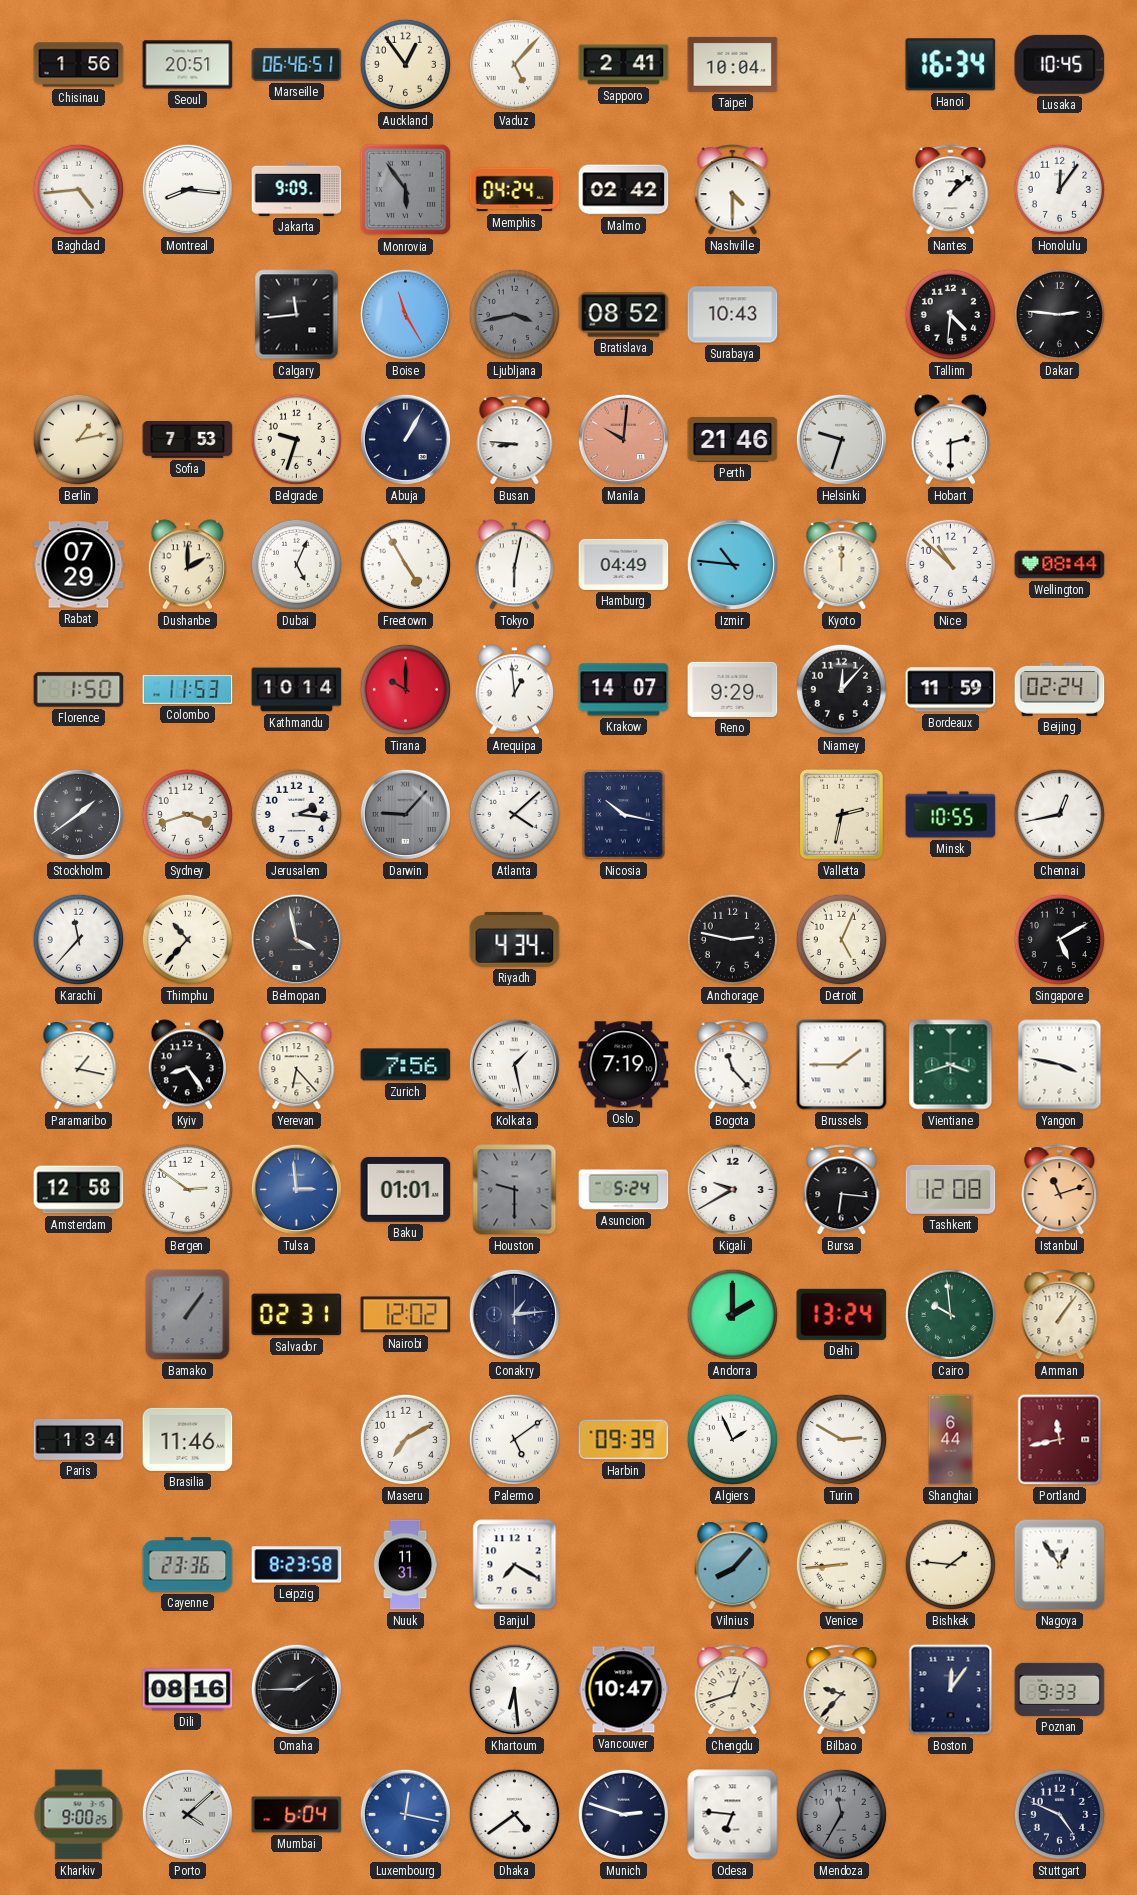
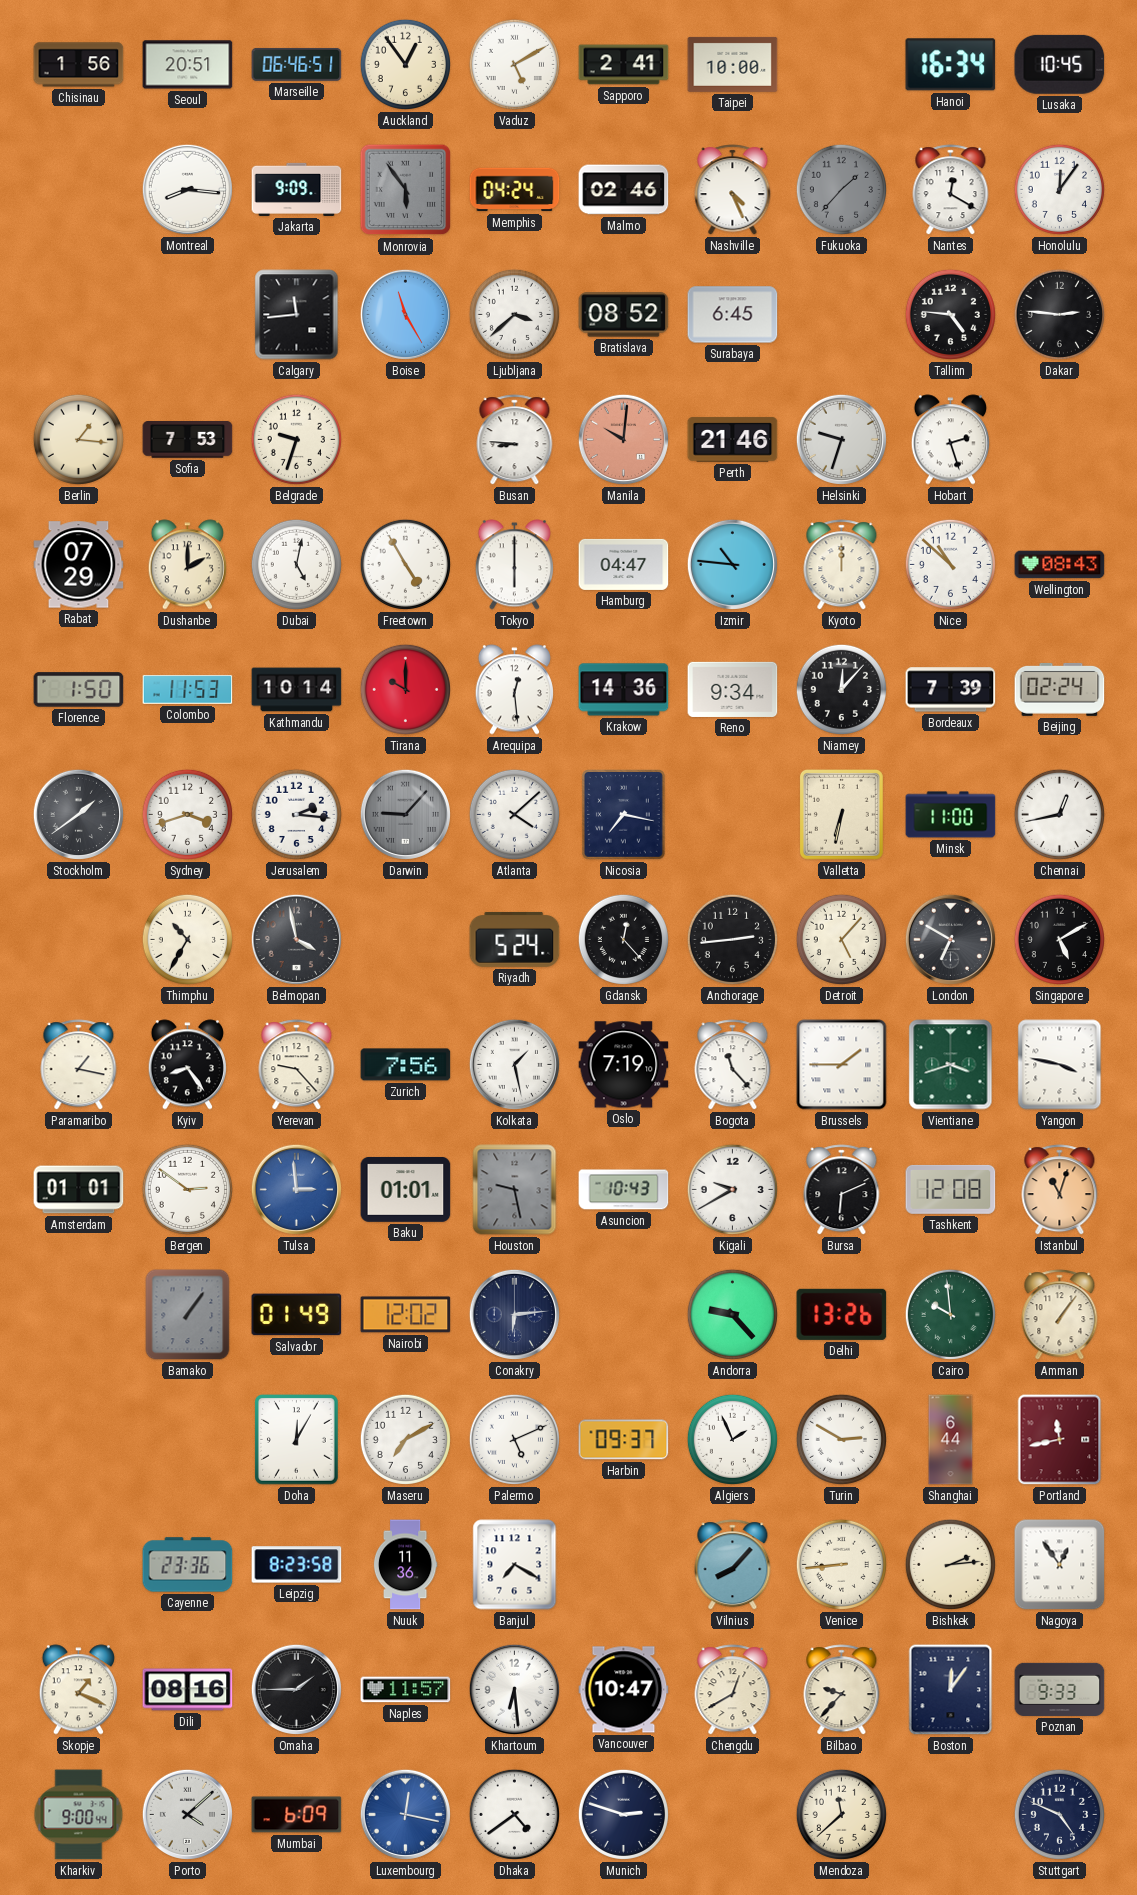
Vaduz: 5:07 -> 5:10
Taipei: 10:04 -> 10:00
Baghdad: 4:44 -> none
Malmo: 02:42 -> 02:46
Nashville: 4:30 -> 4:26
Fukuoka: none -> 1:37
Nantes: 1:08 -> 12:20
Ljubljana: 3:43 -> 3:38
Ljubljana dial: grey -> white
Surabaya: 10:43 -> 6:45
Tallinn: 4:31 -> 4:46
Berlin: 1:13 -> 1:16
Abuja: 1:05 -> none
Hobart: 2:30 -> 2:27
Dubai: 5:04 -> 5:02
Tokyo: 6:02 -> 6:00
Hamburg: 04:49 -> 04:47
Wellington: 08:44 -> 08:43
Arequipa: 12:59 -> 12:29
Krakow: 14:07 -> 14:36
Reno: 9:29 -> 9:34
Bordeaux: 11:59 -> 7:39
Nicosia: 10:17 -> 7:17
Valletta: 2:32 -> 6:32
Minsk: 10:55 -> 11:00
Karachi: 11:37 -> none
Thimphu: 10:37 -> 10:35
Riyadh: 4:34 -> 5:24
Gdansk: none -> 12:23
Anchorage: 2:47 -> 2:44
Detroit: 5:04 -> 5:07
London: none -> 6:50
Yerevan: 6:23 -> 9:23
Amsterdam: 12:58 -> 01:01
Houston: 9:30 -> 9:28
Asuncion: 5:24 -> 10:43
Bursa: 6:16 -> 6:11
Istanbul: 11:12 -> 11:03
Salvador: 02:31 -> 01:49
Conakry: 1:14 -> 6:14
Andorra: 2:00 -> 9:23
Delhi: 13:24 -> 13:26
Paris: 1:34 -> none
Brasilia: 11:46 -> none
Doha: none -> 12:05
Palermo: 5:09 -> 5:11
Harbin: 09:39 -> 09:37
Nuuk: 11:31 -> 11:36
Bishkek: 1:46 -> 2:14
Skopje: none -> 1:19
Naples: none -> 11:57
Chengdu: 12:42 -> 12:40
Kharkiv: 9:00:25 -> 9:00:44
Mumbai: 6:04 -> 6:09
Odesa: 6:46 -> none
Mendoza: 11:35 -> 11:38
Mendoza dial: grey -> cream
